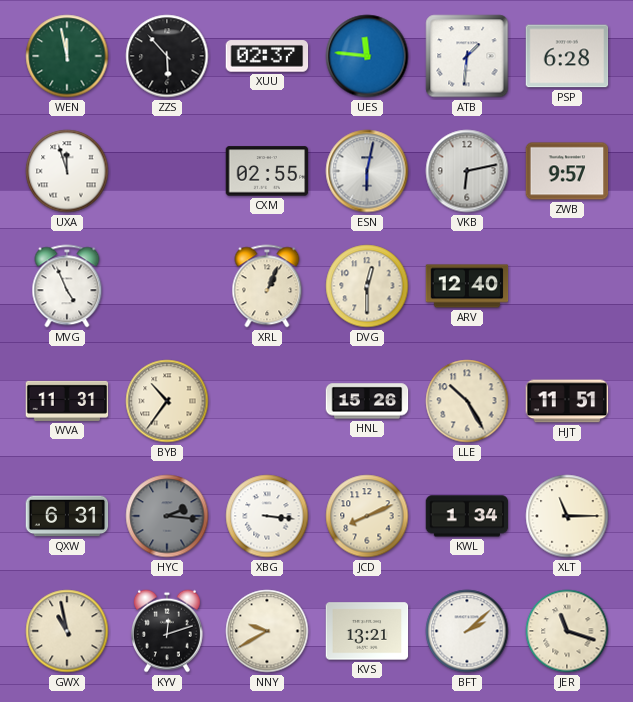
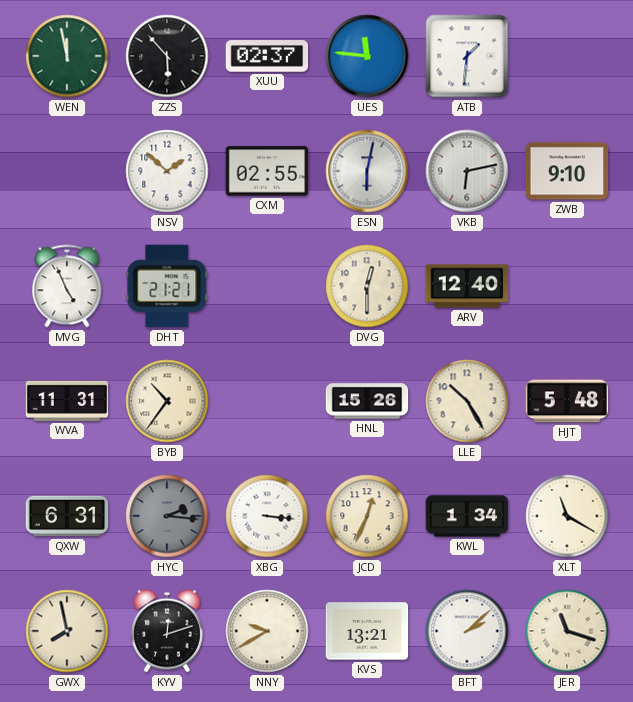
PSP: 6:28 -> none
UXA: 11:57 -> none
NSV: none -> 1:52
ZWB: 9:57 -> 9:10
DHT: none -> 21:21
XRL: 1:04 -> none
HJT: 11:51 -> 5:48
JCD: 8:11 -> 12:34
XLT: 11:15 -> 11:20
GWX: 10:58 -> 7:58
